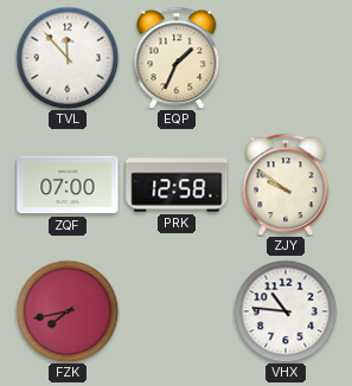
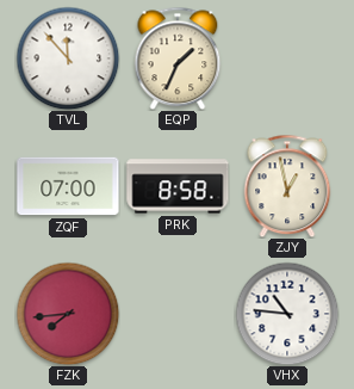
PRK: 12:58 -> 8:58
ZJY: 9:51 -> 12:58
FZK: 7:43 -> 7:44
